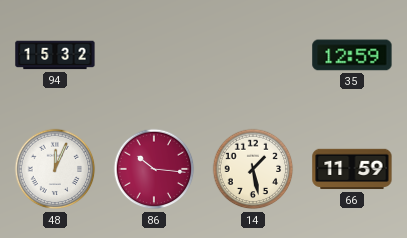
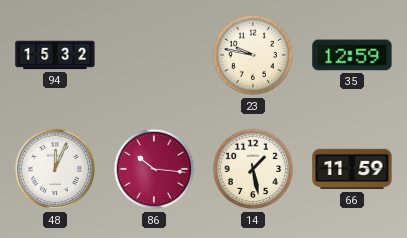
23: none -> 9:47
